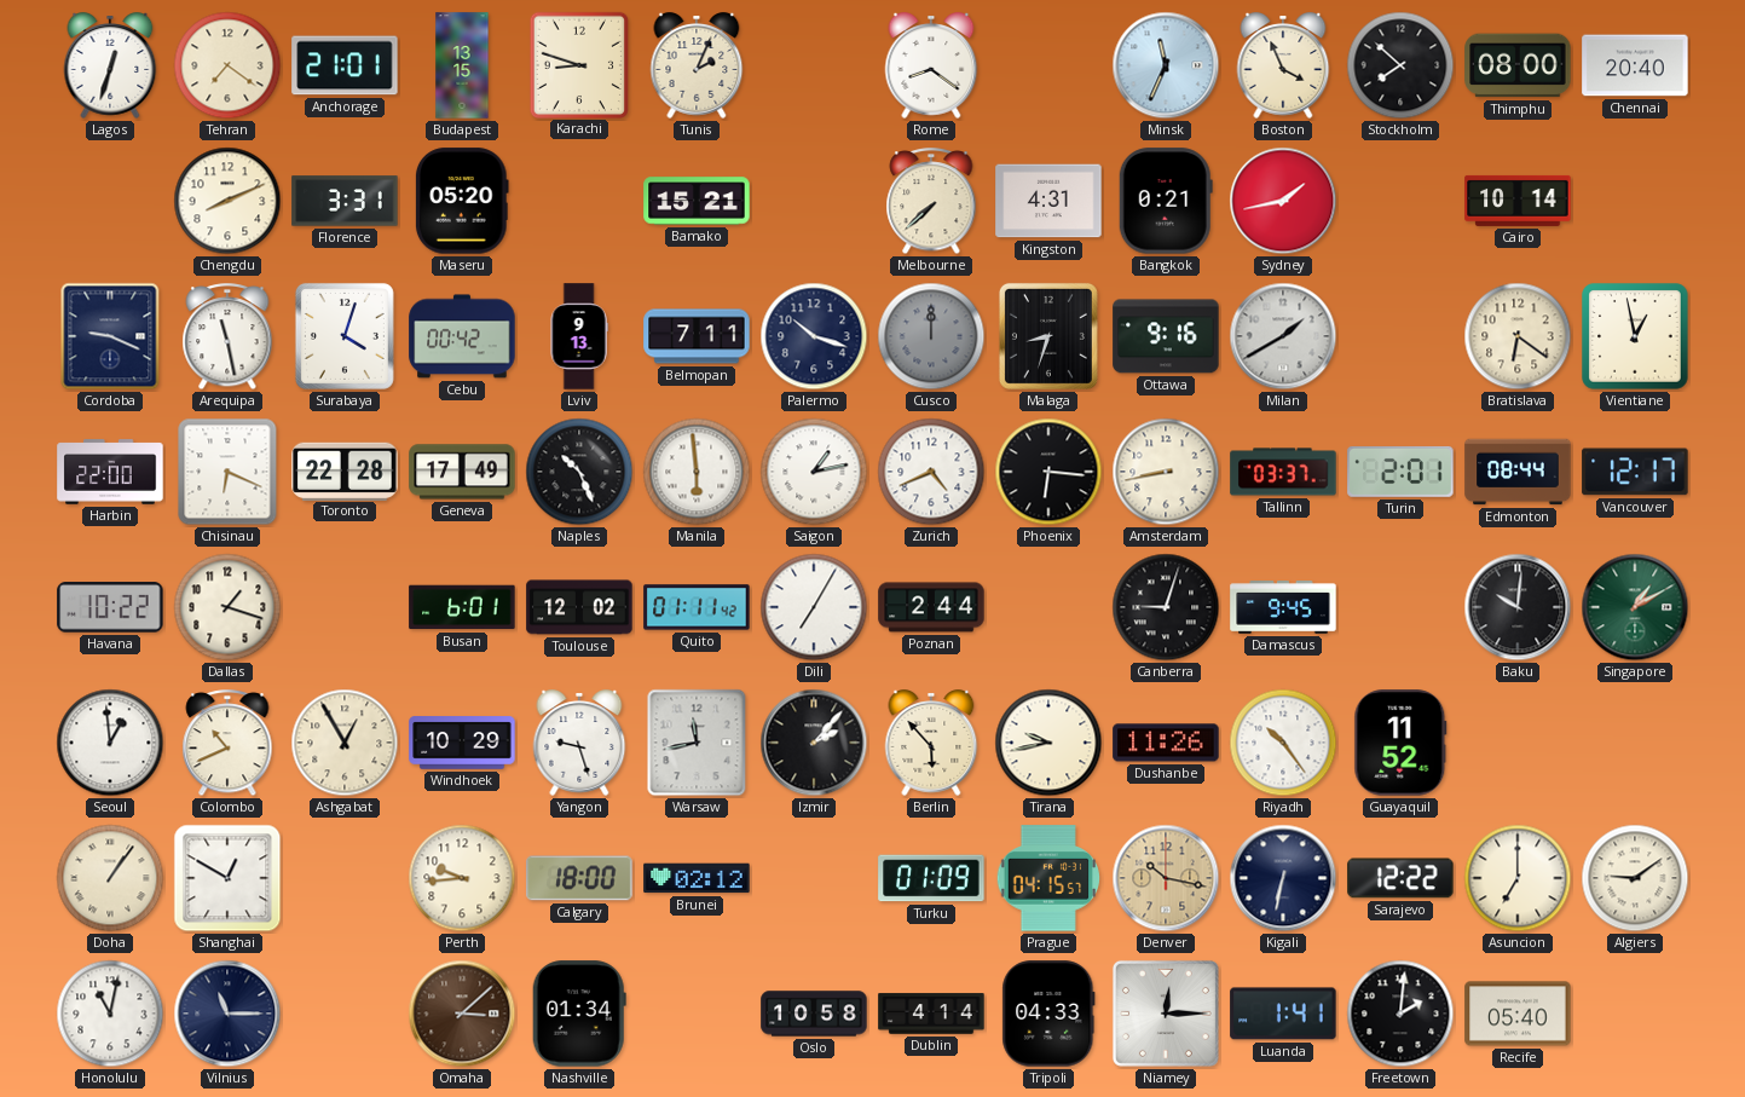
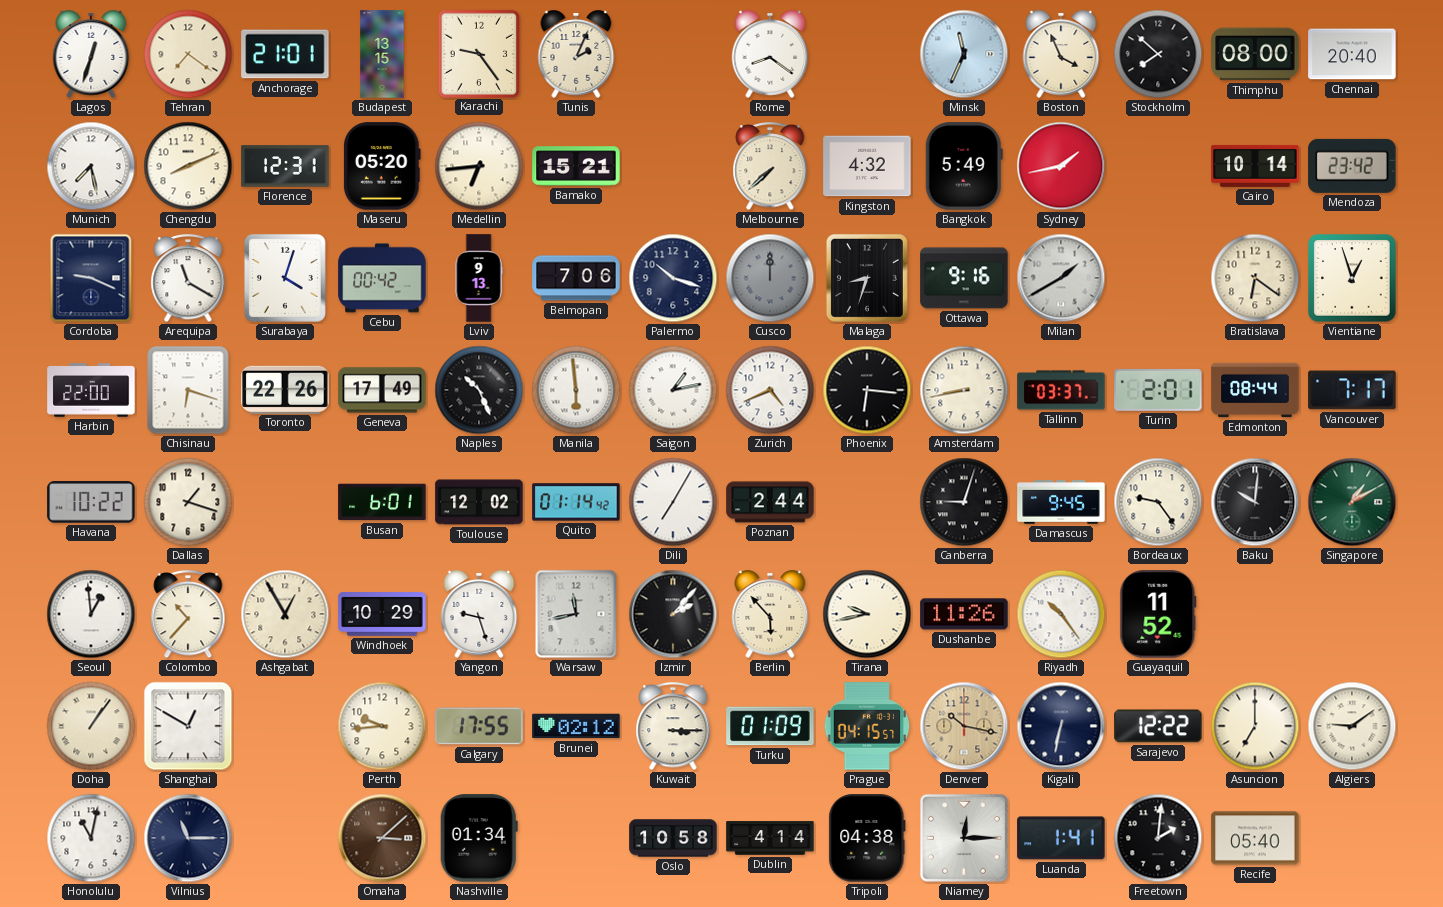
Karachi: 8:48 -> 9:24
Munich: none -> 7:28
Florence: 3:31 -> 12:31
Medellin: none -> 6:44
Kingston: 4:31 -> 4:32
Bangkok: 0:21 -> 5:49
Mendoza: none -> 23:42
Arequipa: 11:28 -> 11:20
Belmopan: 7:11 -> 7:06
Vientiane: 12:58 -> 12:57
Chisinau: 6:19 -> 6:18
Toronto: 22:28 -> 22:26
Vancouver: 12:17 -> 7:17
Quito: 01:11 -> 01:14
Bordeaux: none -> 9:24
Colombo: 10:41 -> 10:37
Calgary: 18:00 -> 17:55
Kuwait: none -> 3:15
Tripoli: 04:33 -> 04:38
